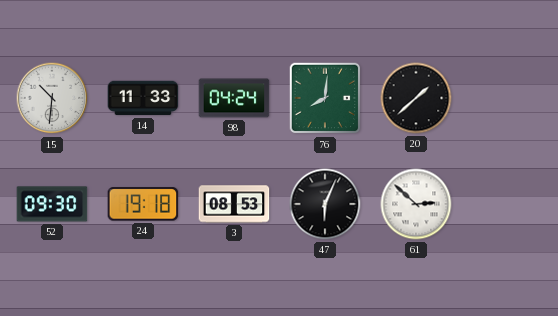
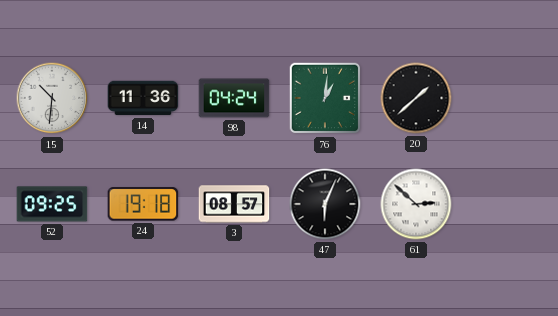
14: 11:33 -> 11:36
76: 8:01 -> 1:01
52: 09:30 -> 09:25
3: 08:53 -> 08:57
